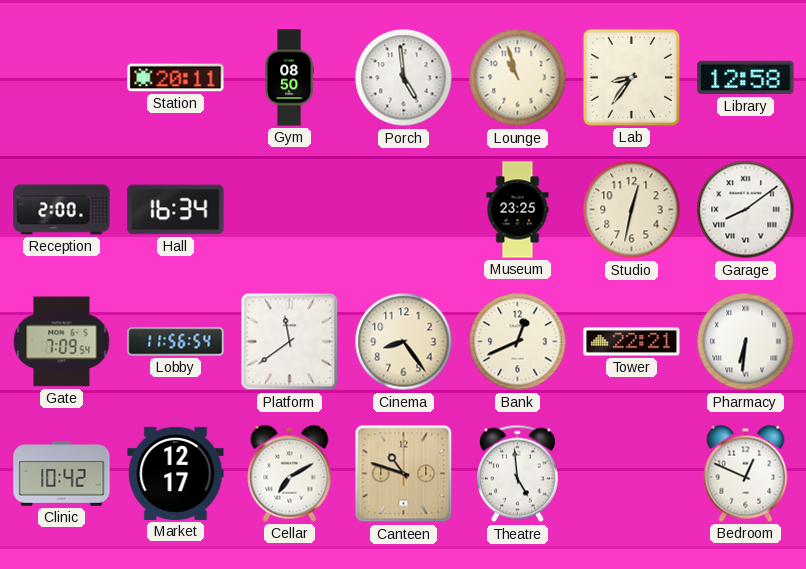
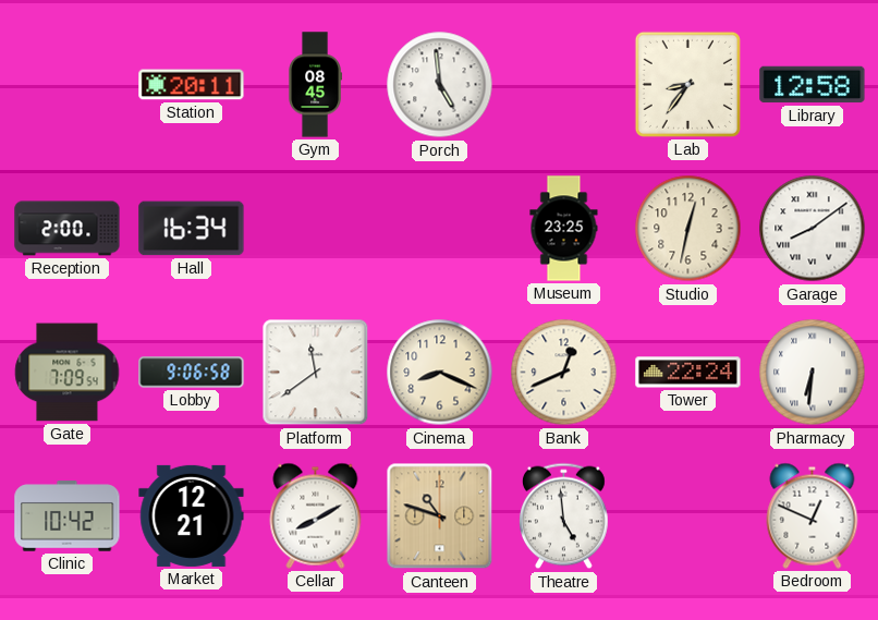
Gym: 08:50 -> 08:45
Lounge: 10:57 -> none
Lobby: 11:56 -> 9:06
Cinema: 8:24 -> 8:19
Tower: 22:21 -> 22:24
Market: 12:17 -> 12:21
Cellar: 7:10 -> 8:10
